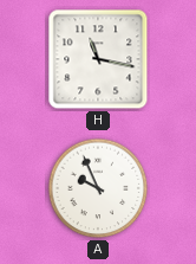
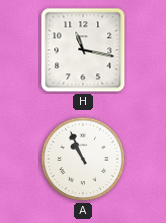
A: 9:56 -> 10:56
